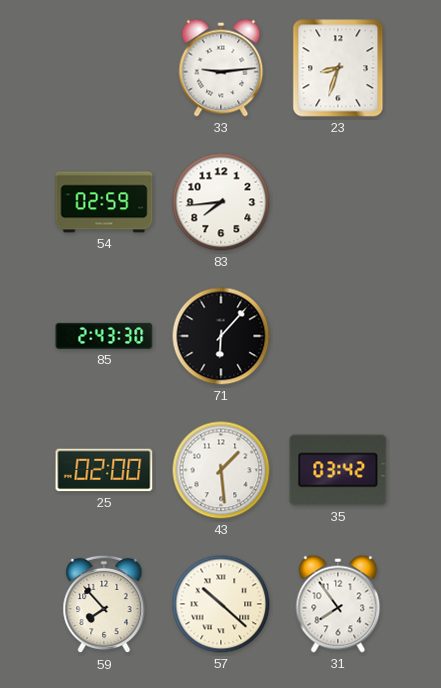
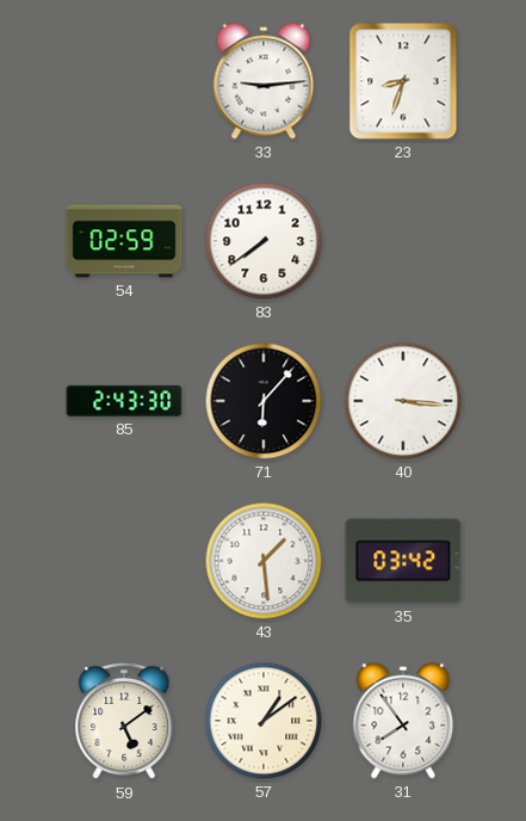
83: 7:44 -> 7:39
40: none -> 3:16
25: 02:00 -> none
59: 7:53 -> 5:09
57: 10:22 -> 1:09
